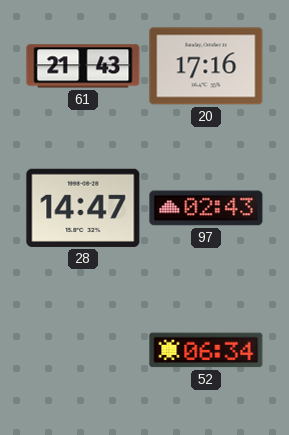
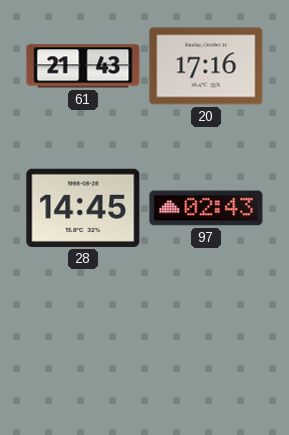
28: 14:47 -> 14:45
52: 06:34 -> none
